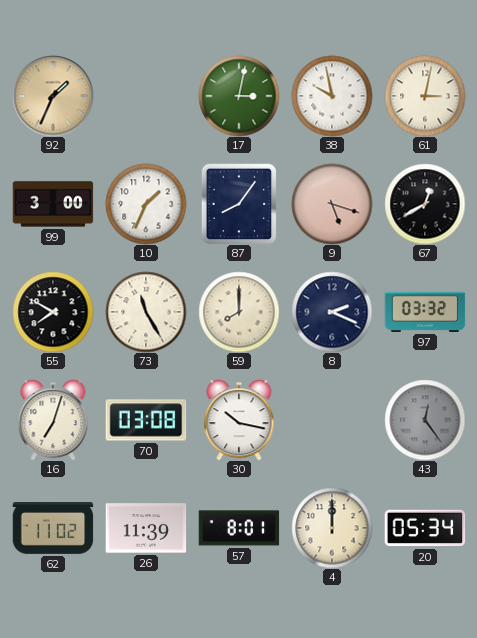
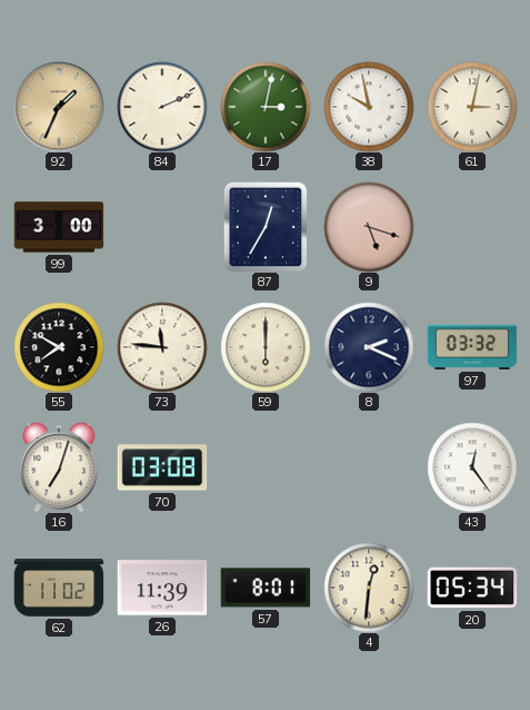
84: none -> 2:11
10: 1:34 -> none
87: 8:06 -> 12:35
67: 12:40 -> none
73: 11:25 -> 11:46
59: 8:00 -> 6:00
30: 10:17 -> none
43 dial: grey -> white
4: 12:00 -> 12:31
